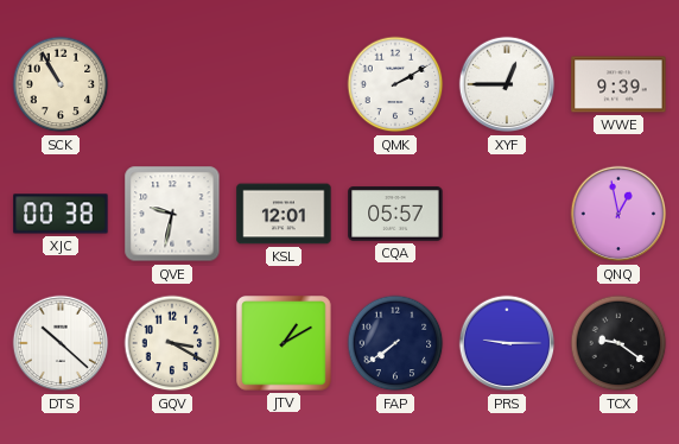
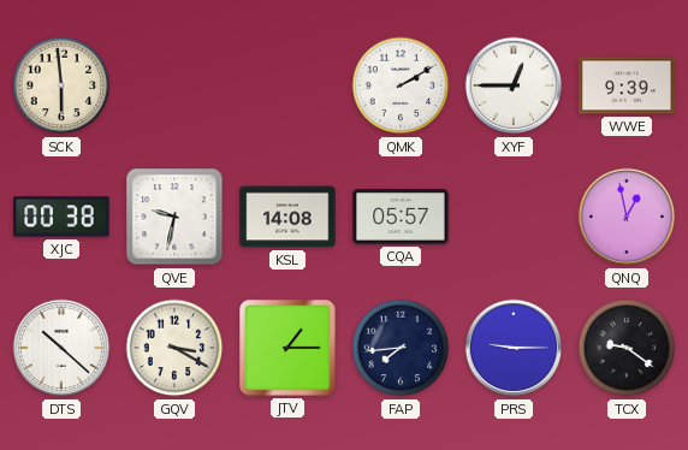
SCK: 10:55 -> 5:59
KSL: 12:01 -> 14:08
JTV: 1:10 -> 1:15
FAP: 7:39 -> 7:44
